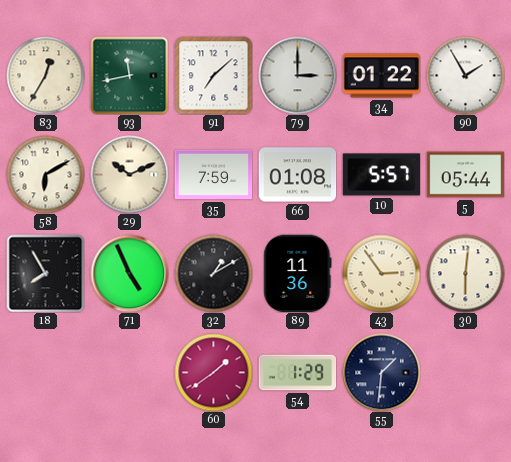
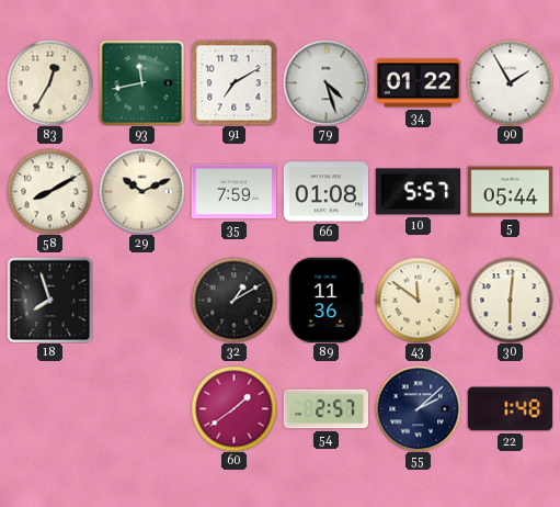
91: 7:08 -> 7:10
79: 3:00 -> 4:27
58: 6:10 -> 8:10
18: 7:55 -> 7:57
71: 4:56 -> none
43: 2:54 -> 11:51
54: 1:29 -> 2:57
55: 1:31 -> 2:08
22: none -> 1:48
